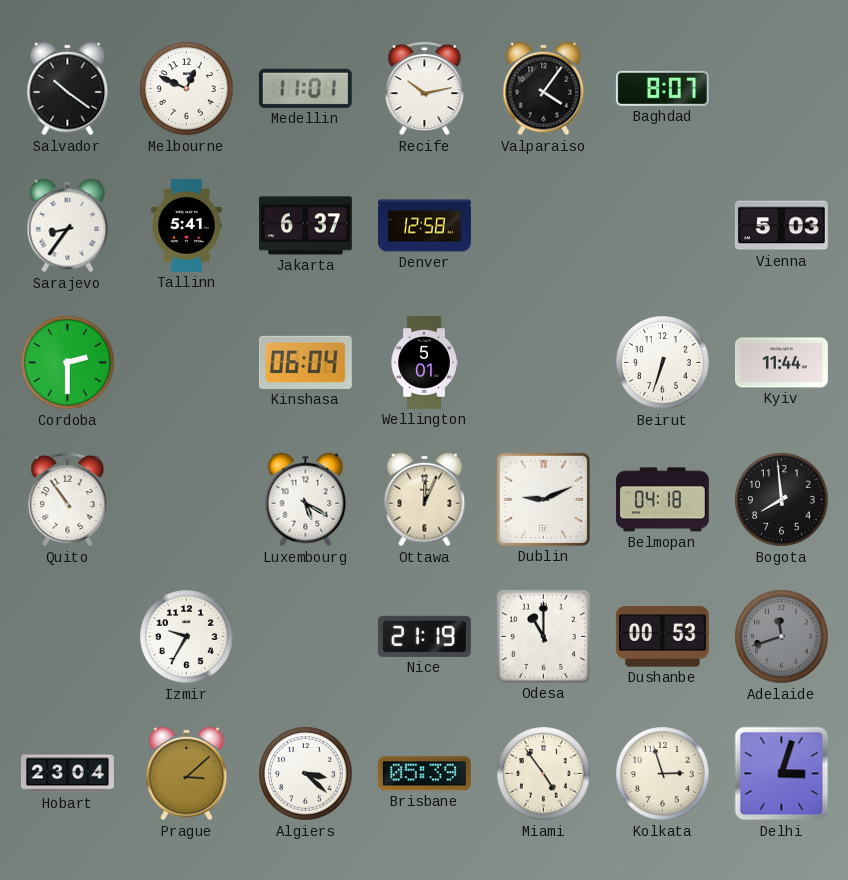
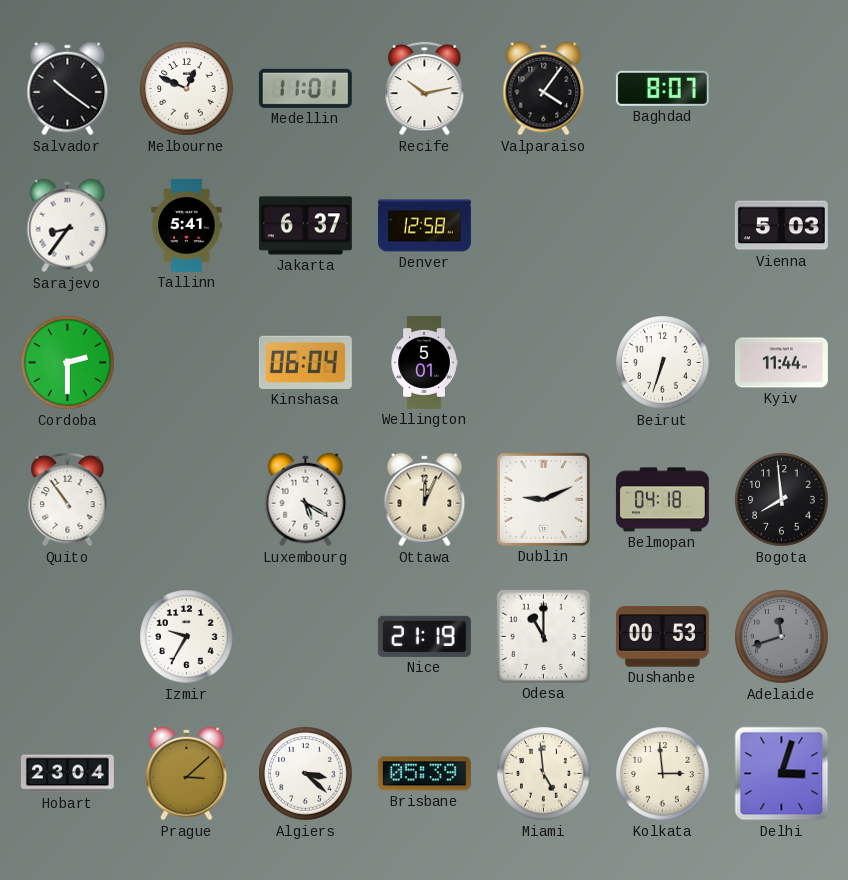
Miami: 4:54 -> 4:59
Kolkata: 2:57 -> 2:59
